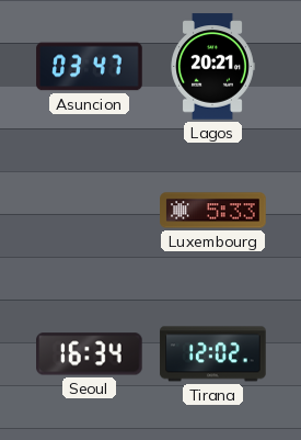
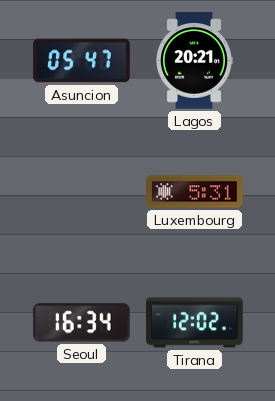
Asuncion: 03:47 -> 05:47
Luxembourg: 5:33 -> 5:31
